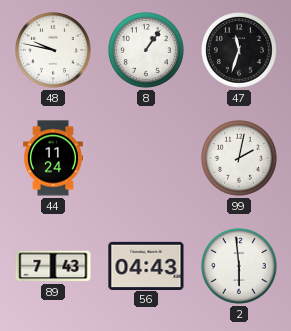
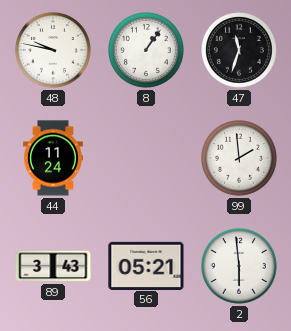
99: 2:02 -> 1:59
89: 7:43 -> 3:43
56: 04:43 -> 05:21
